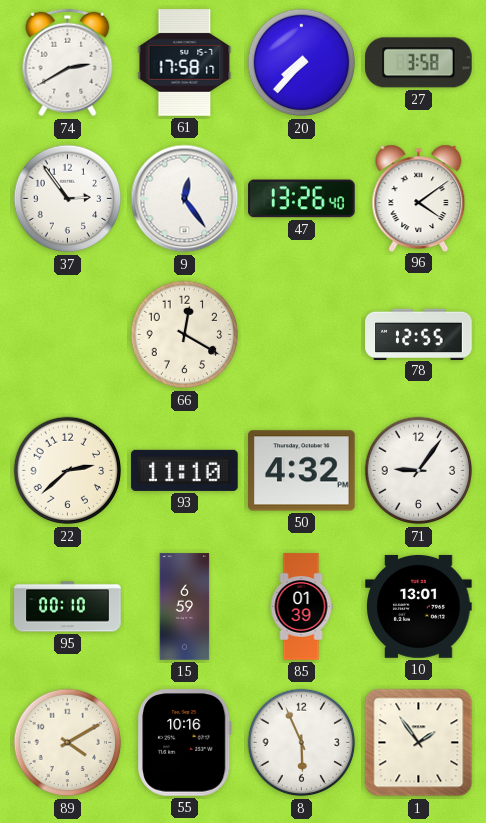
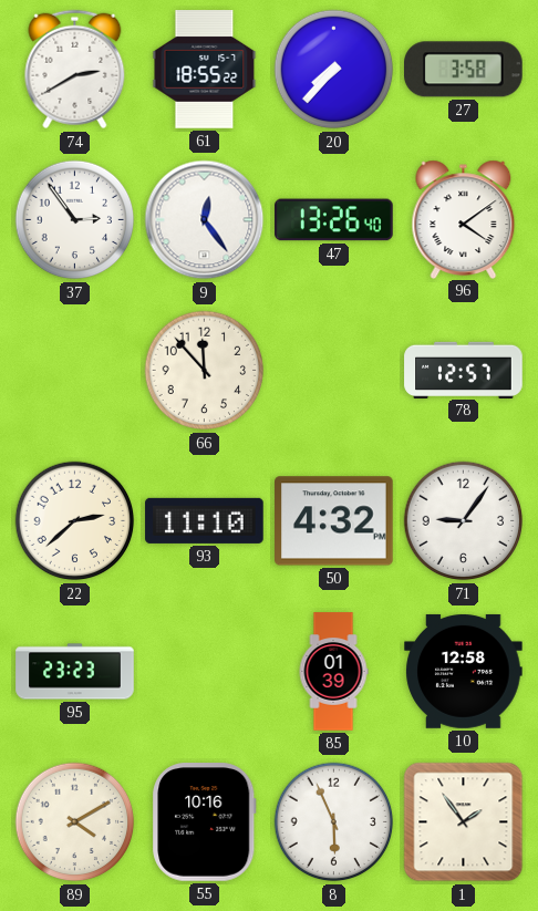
61: 17:58 -> 18:55
66: 12:20 -> 11:53
78: 12:55 -> 12:57
95: 00:10 -> 23:23
15: 6:59 -> none
10: 13:01 -> 12:58
